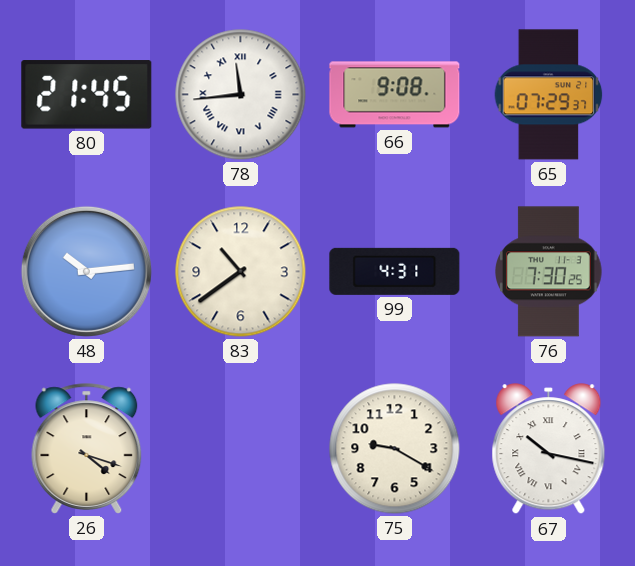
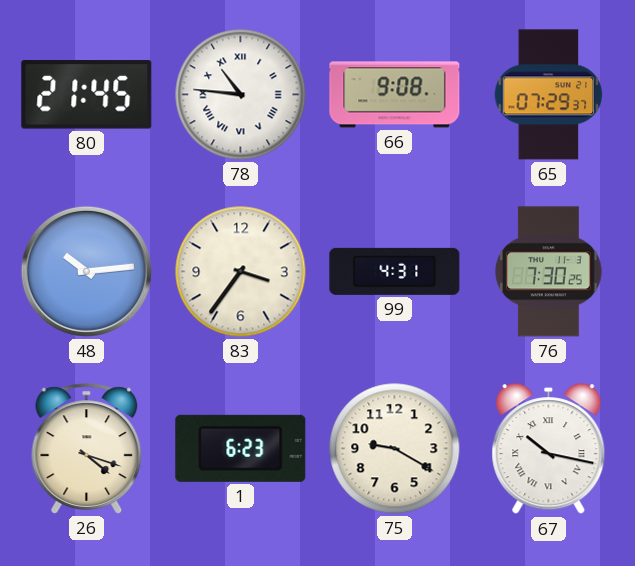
78: 11:44 -> 10:46
83: 10:39 -> 3:36
1: none -> 6:23
